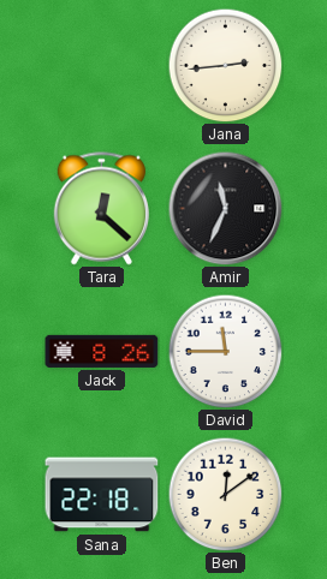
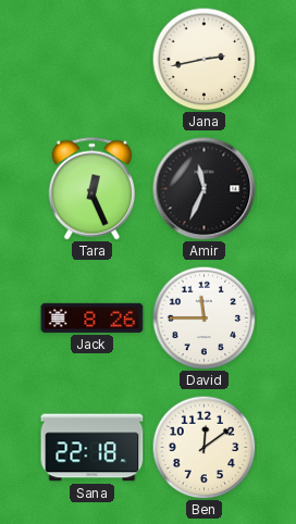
Jana: 2:44 -> 2:43
Tara: 12:22 -> 12:26
